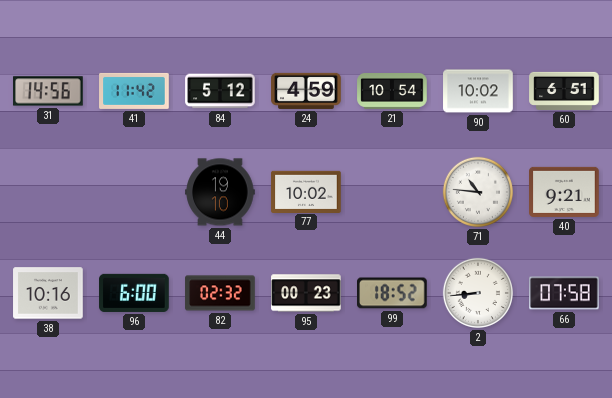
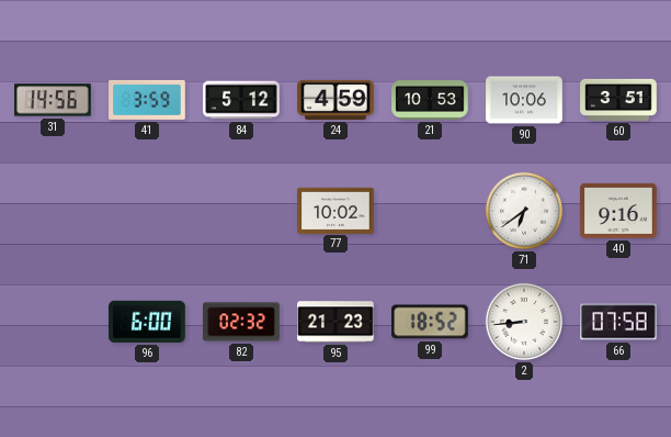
41: 11:42 -> 3:59
21: 10:54 -> 10:53
90: 10:02 -> 10:06
60: 6:51 -> 3:51
44: 19:10 -> none
71: 10:46 -> 6:39
40: 9:21 -> 9:16
38: 10:16 -> none
95: 00:23 -> 21:23
